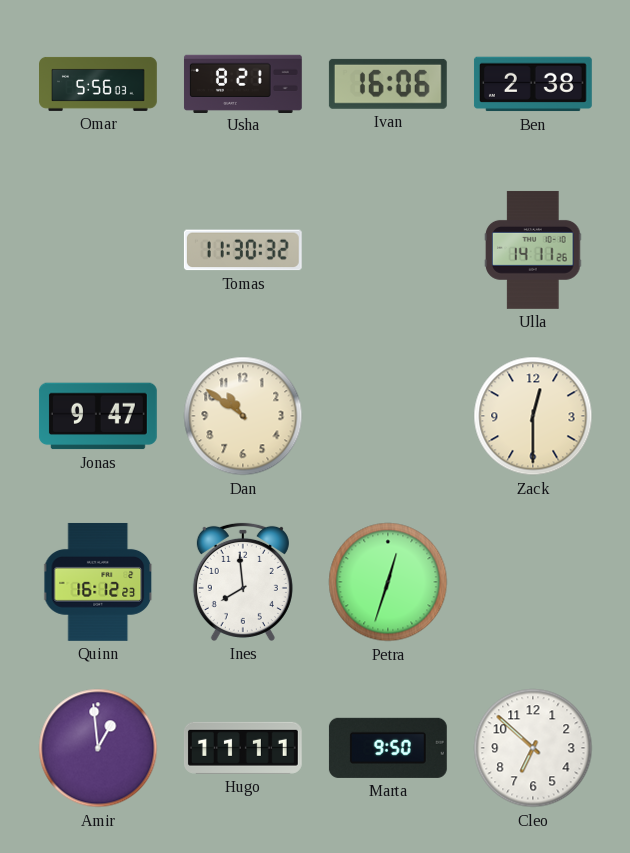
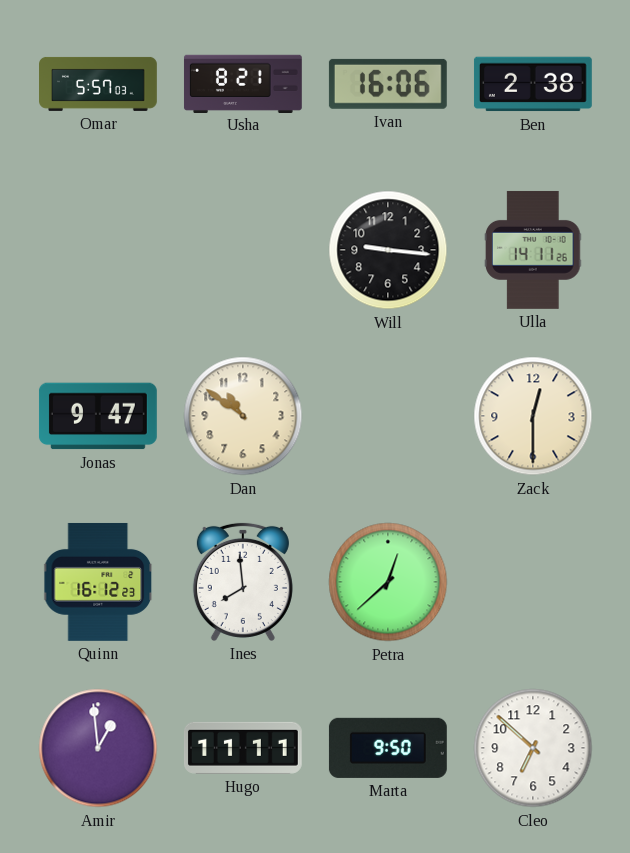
Omar: 5:56 -> 5:57
Tomas: 11:30 -> none
Will: none -> 9:16
Petra: 12:33 -> 12:38
